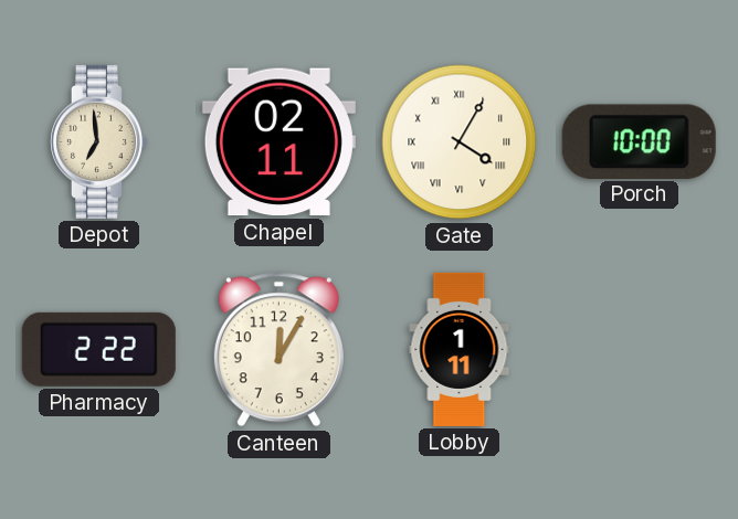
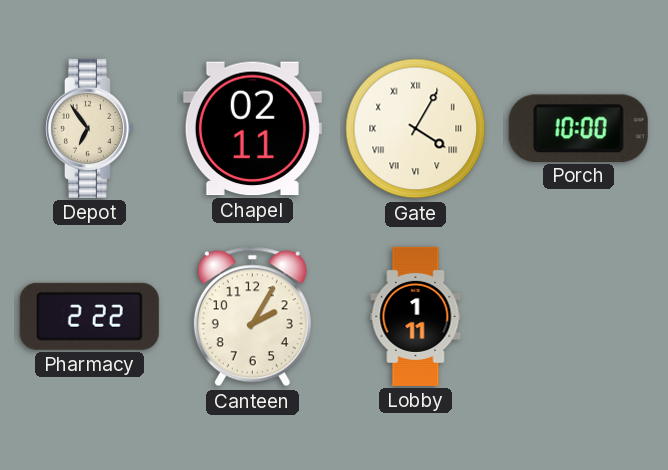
Depot: 6:59 -> 6:54
Canteen: 12:05 -> 2:05
